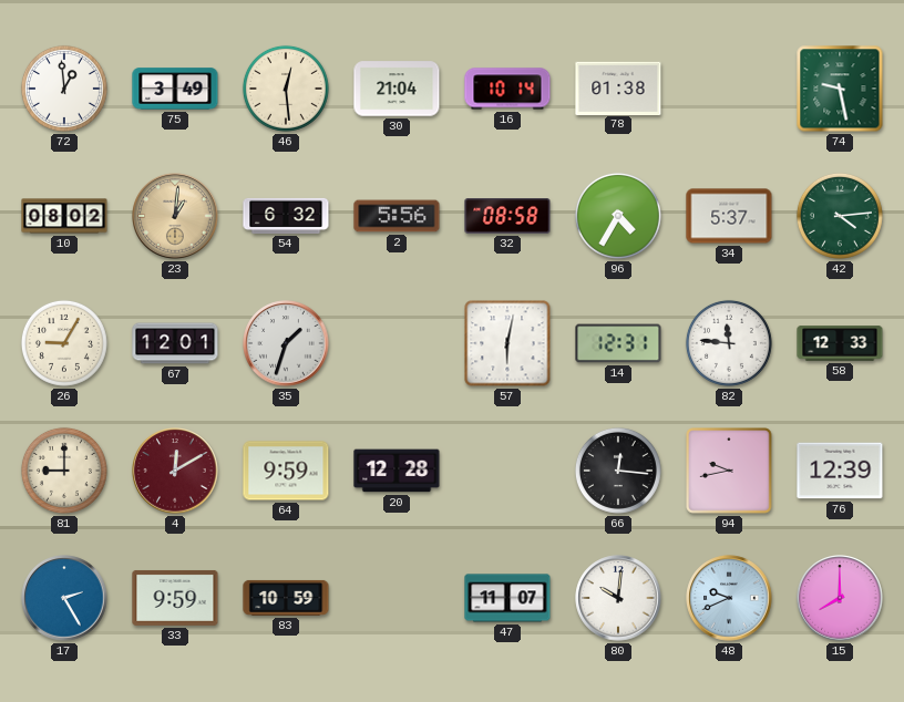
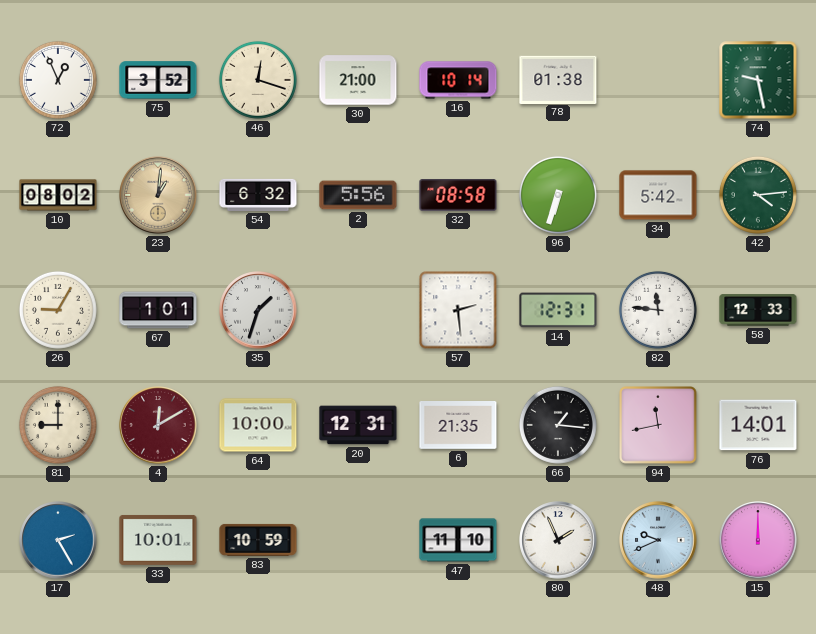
72: 12:59 -> 12:56
75: 3:49 -> 3:52
46: 12:29 -> 12:18
30: 21:04 -> 21:00
96: 4:35 -> 6:33
34: 5:37 -> 5:42
67: 12:01 -> 1:01
57: 6:02 -> 2:29
64: 9:59 -> 10:00
20: 12:28 -> 12:31
6: none -> 21:35
66: 12:16 -> 1:16
94: 9:43 -> 11:43
76: 12:39 -> 14:01
33: 9:59 -> 10:01
47: 11:07 -> 11:10
80: 10:01 -> 1:56
15: 8:00 -> 12:00
